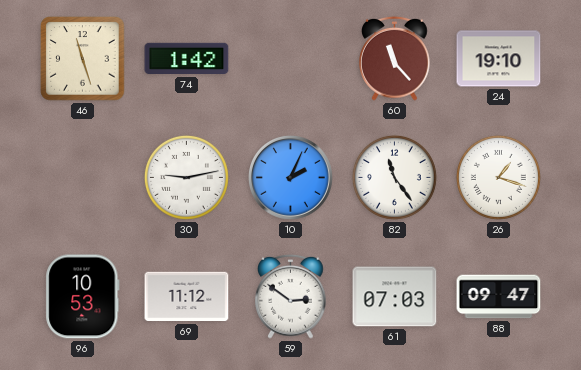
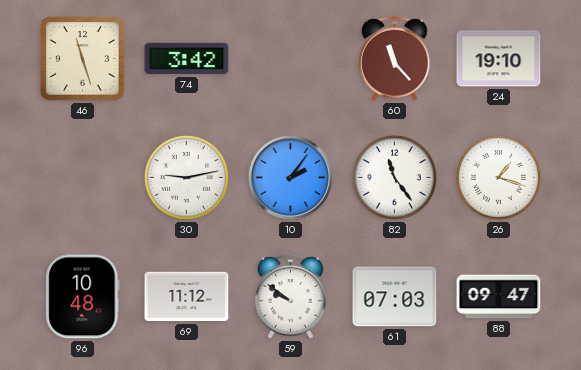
74: 1:42 -> 3:42
10: 2:04 -> 2:06
96: 10:53 -> 10:48
59: 2:51 -> 9:51
